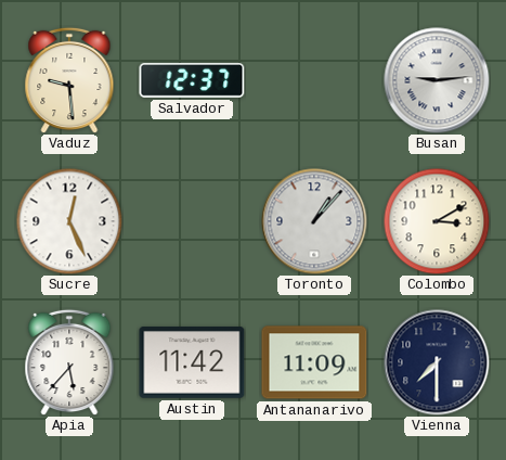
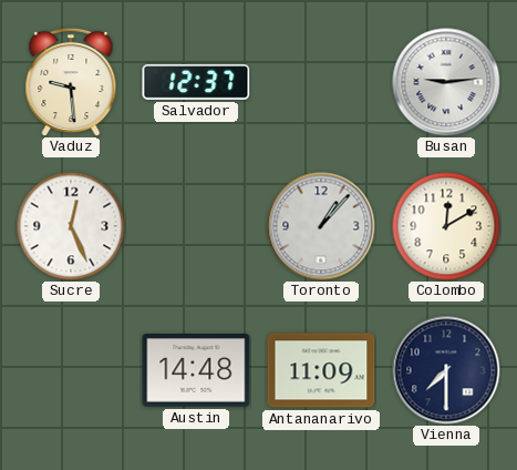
Colombo: 3:10 -> 12:10
Apia: 5:37 -> none
Austin: 11:42 -> 14:48
